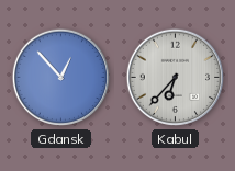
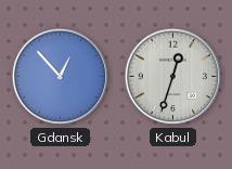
Kabul: 6:37 -> 12:33
